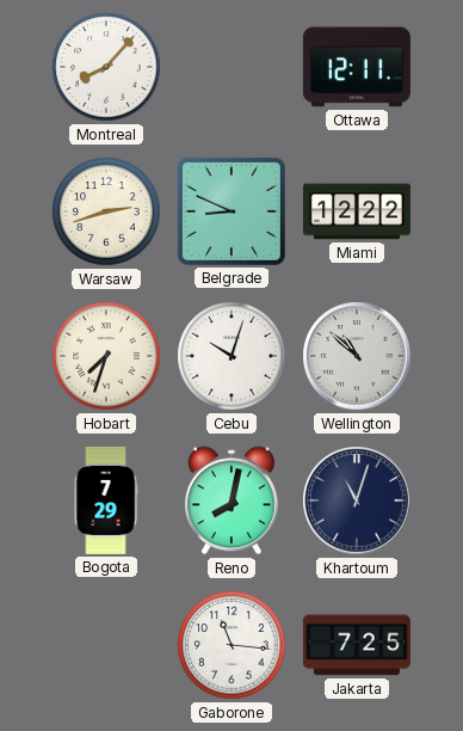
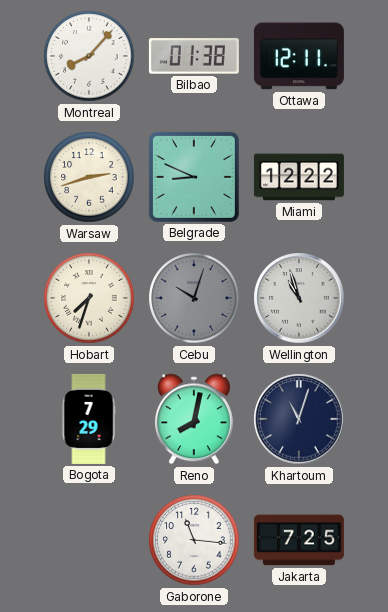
Bilbao: none -> 01:38
Cebu dial: white -> grey
Wellington: 10:52 -> 10:57
